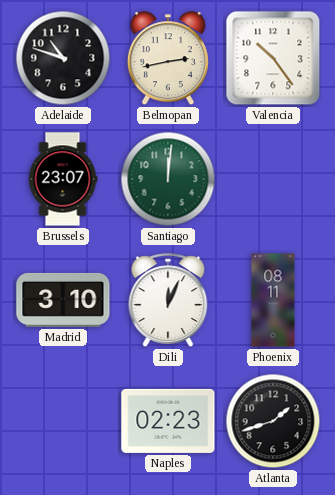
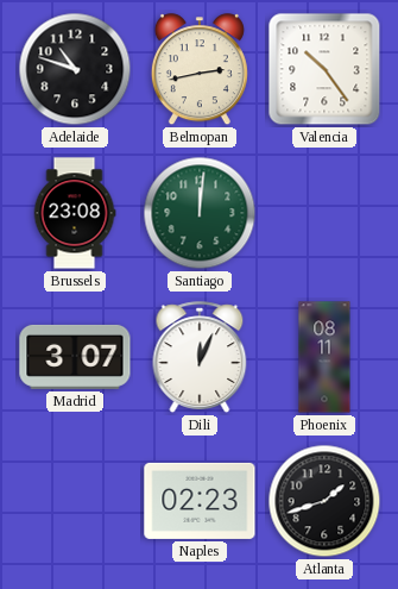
Brussels: 23:07 -> 23:08
Madrid: 3:10 -> 3:07
